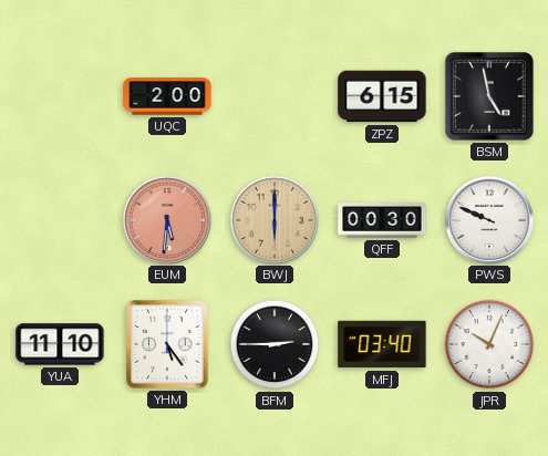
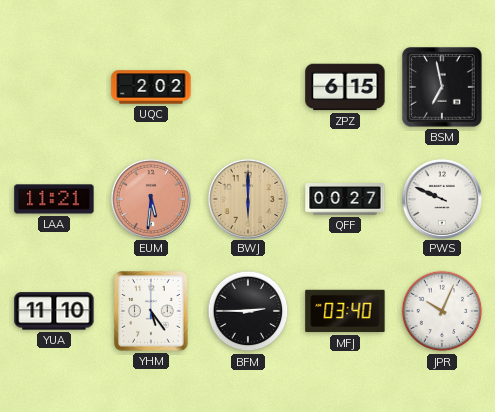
UQC: 2:00 -> 2:02
BSM: 4:58 -> 6:58
LAA: none -> 11:21
QFF: 00:30 -> 00:27
